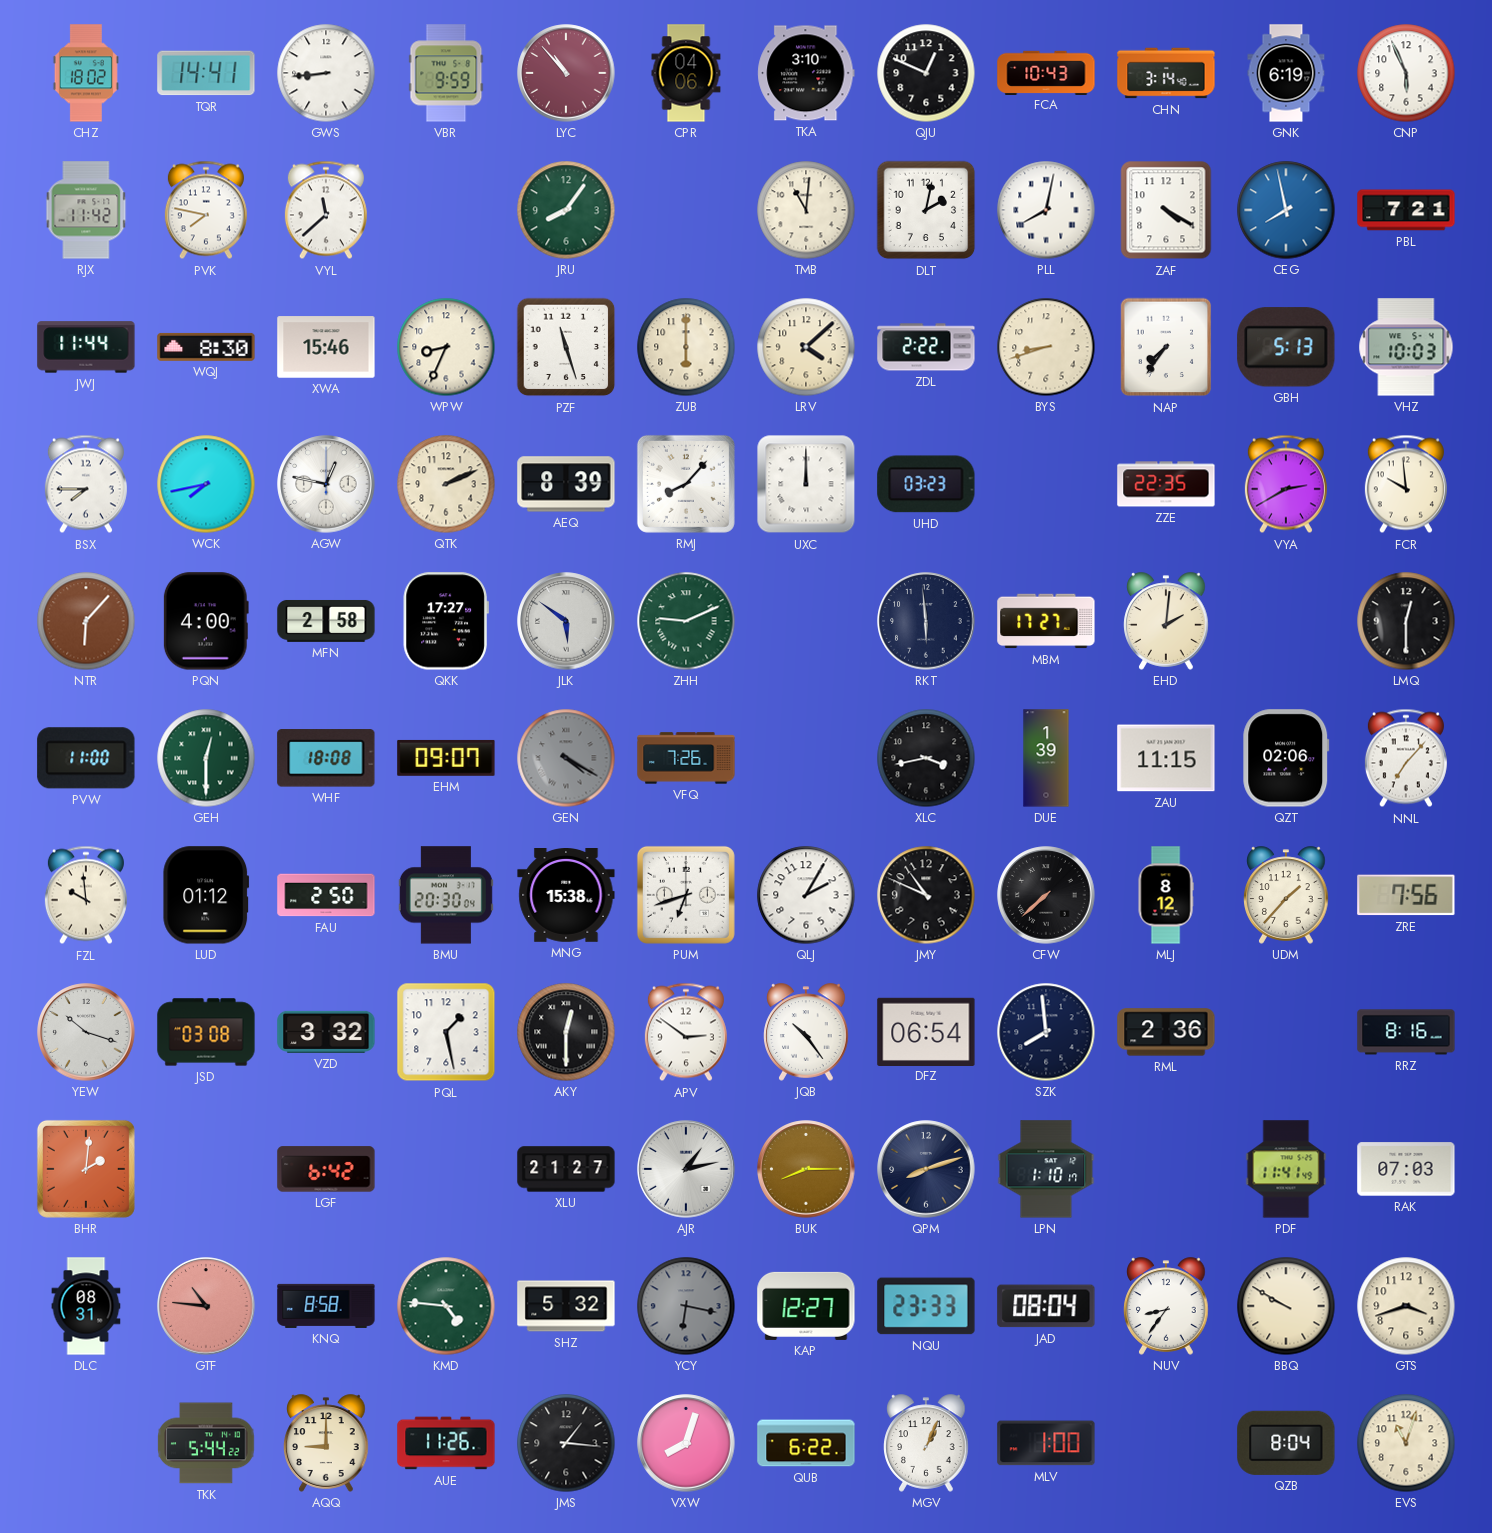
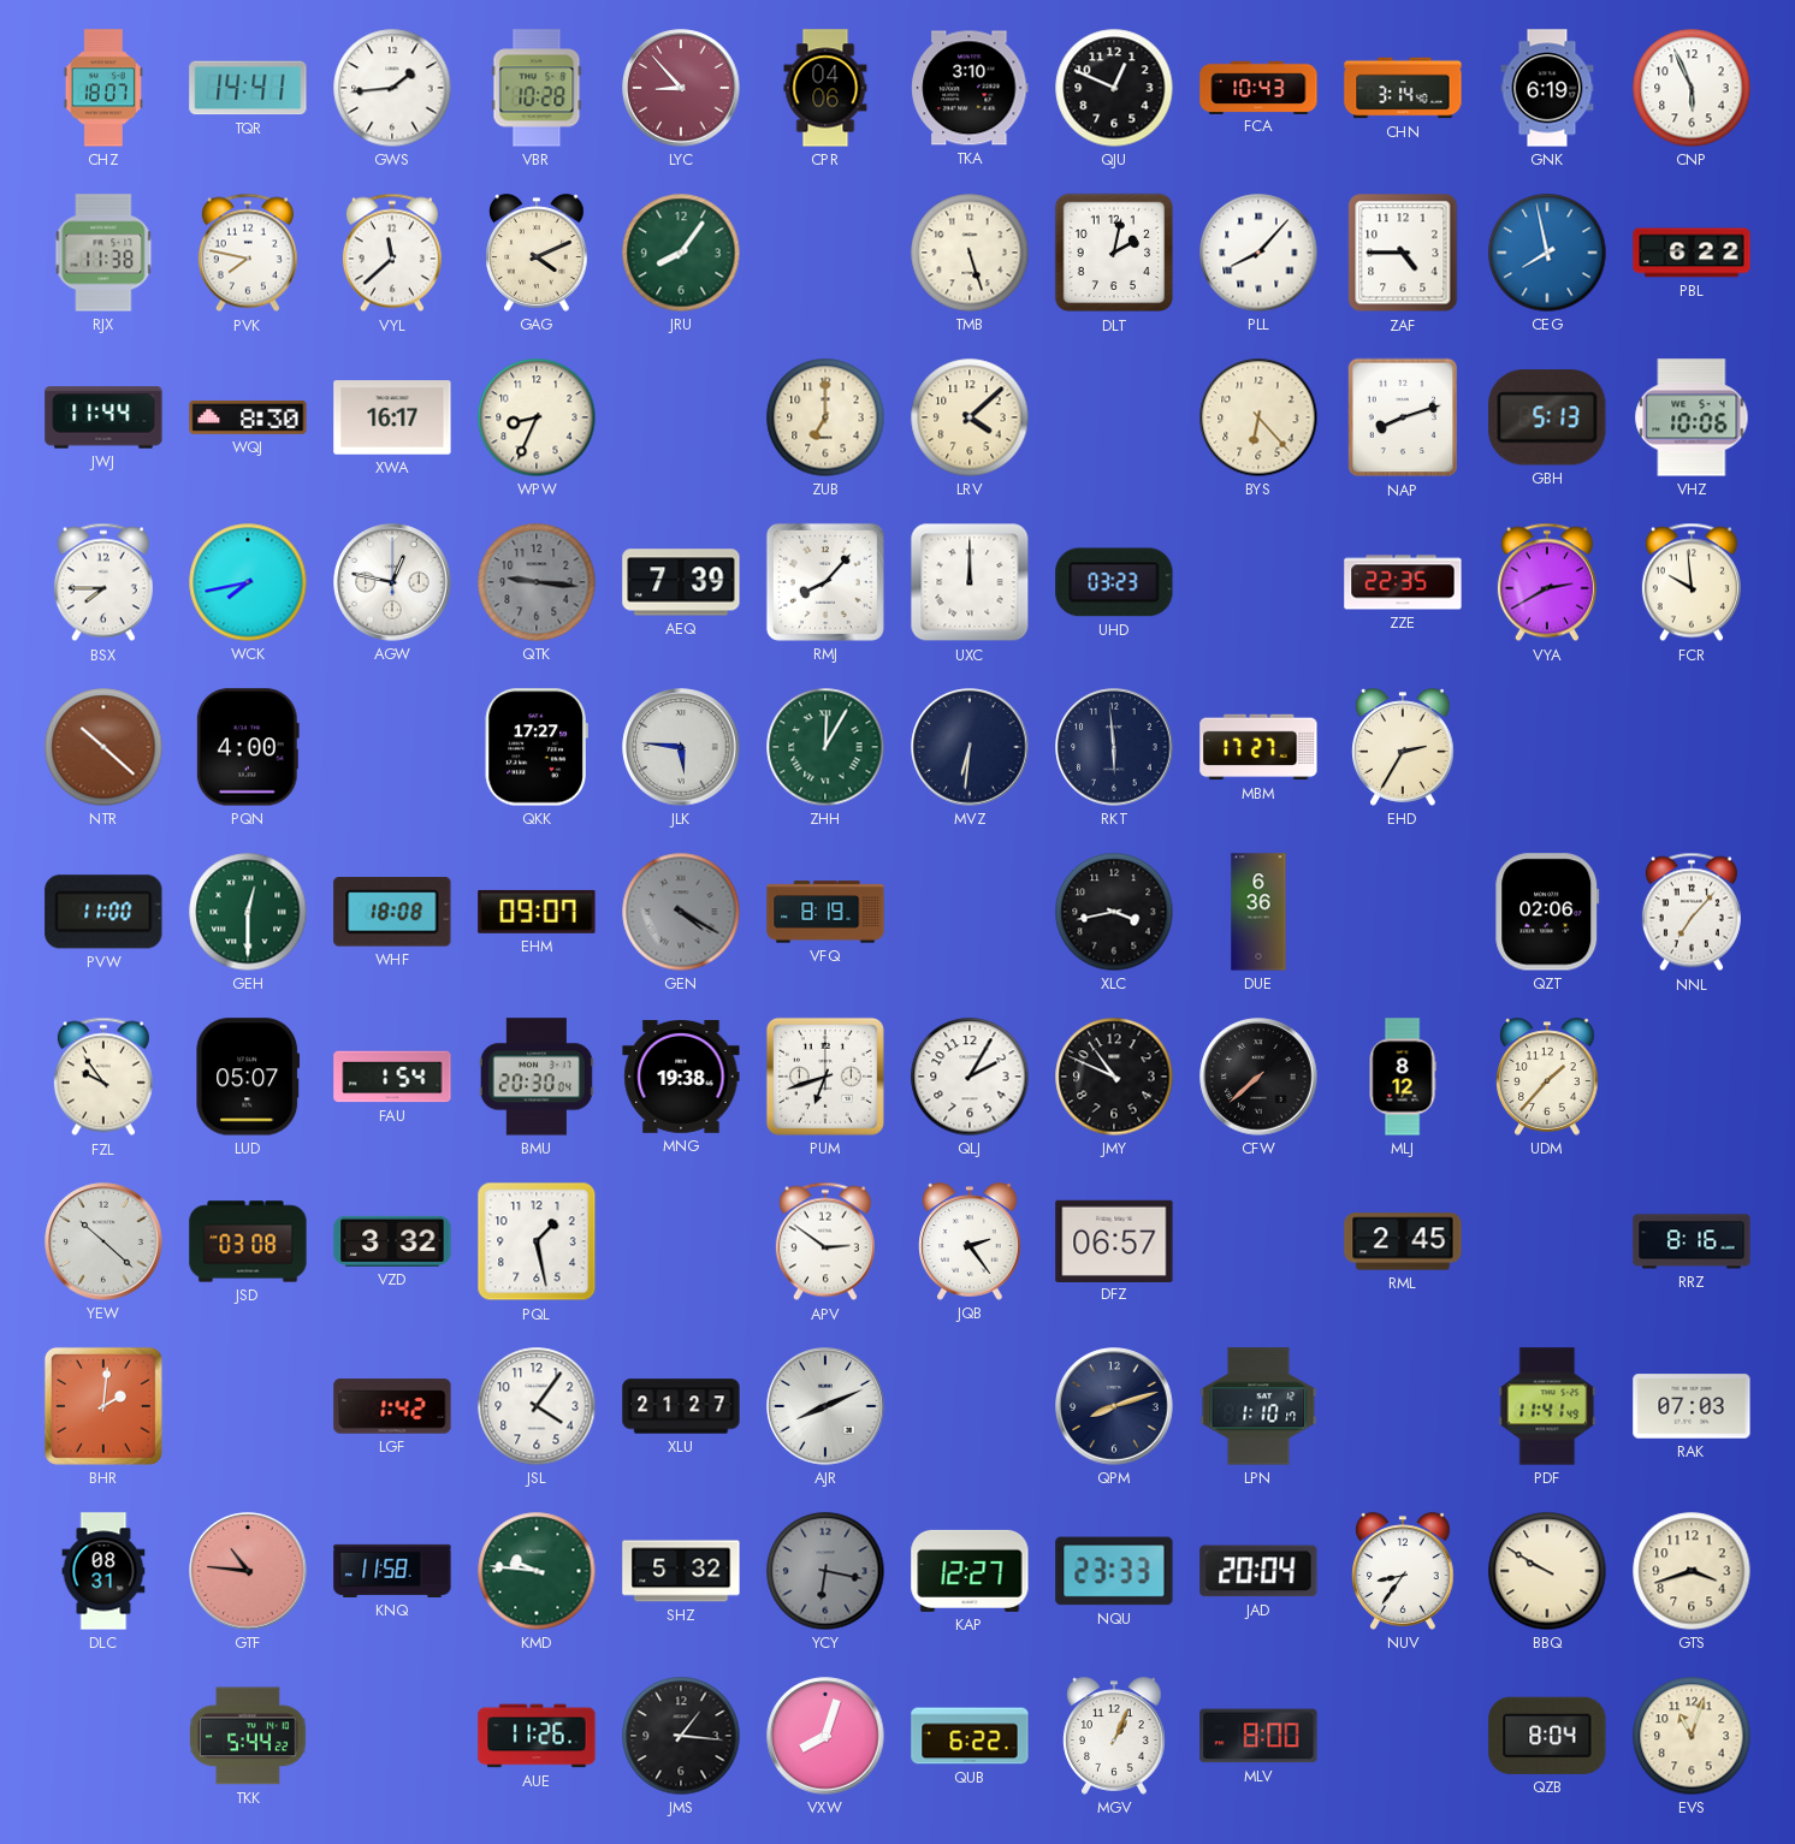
CHZ: 18:02 -> 18:07
GWS: 8:44 -> 1:44
VBR: 9:59 -> 10:28
LYC: 10:53 -> 8:53
RJX: 11:42 -> 11:38
GAG: none -> 4:11
TMB: 11:01 -> 5:27
PLL: 8:02 -> 8:07
ZAF: 4:20 -> 4:45
PBL: 7:21 -> 6:22
XWA: 15:46 -> 16:17
PZF: 11:27 -> none
ZUB: 6:00 -> 7:00
ZDL: 2:22 -> none
BYS: 8:42 -> 6:23
NAP: 7:36 -> 8:12
VHZ: 10:03 -> 10:06
QTK: 2:11 -> 9:16
QTK dial: cream -> grey
AEQ: 8:39 -> 7:39
NTR: 6:07 -> 10:22
MFN: 2:58 -> none
JLK: 5:51 -> 5:46
ZHH: 9:11 -> 12:05
MVZ: none -> 6:31
EHD: 2:01 -> 2:35
LMQ: 12:30 -> none
VFQ: 7:26 -> 8:19
DUE: 1:39 -> 6:36
ZAU: 11:15 -> none
FZL: 9:59 -> 9:54
LUD: 01:12 -> 05:07
FAU: 2:50 -> 1:54
MNG: 15:38 -> 19:38
ZRE: 7:56 -> none
YEW: 10:18 -> 10:22
AKY: 12:30 -> none
JQB: 10:24 -> 2:24
DFZ: 06:54 -> 06:57
SZK: 7:59 -> none
RML: 2:36 -> 2:45
LGF: 6:42 -> 1:42
JSL: none -> 4:06
AJR: 1:13 -> 8:11
BUK: 8:15 -> none
KNQ: 8:58 -> 11:58
KMD: 4:46 -> 9:46
JAD: 08:04 -> 20:04
AQQ: 9:00 -> none
MLV: 1:00 -> 8:00
